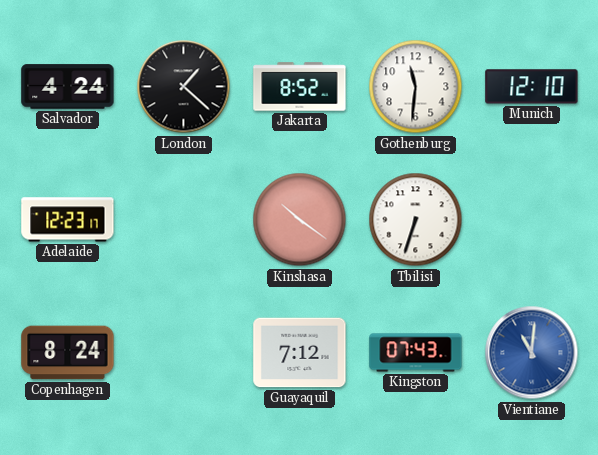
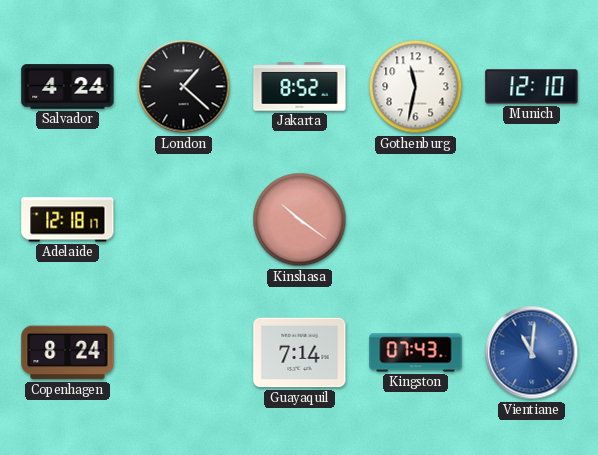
Gothenburg: 11:31 -> 11:32
Adelaide: 12:23 -> 12:18
Tbilisi: 6:33 -> none
Guayaquil: 7:12 -> 7:14
